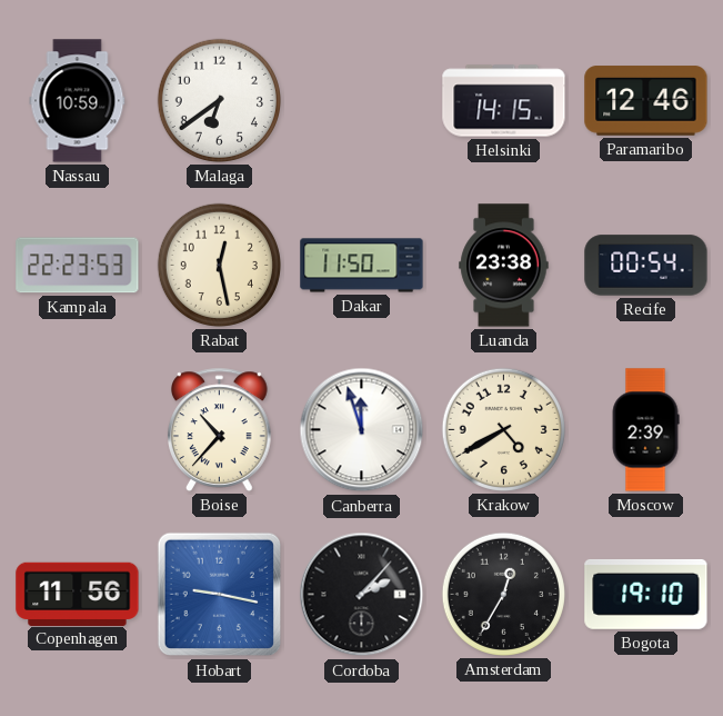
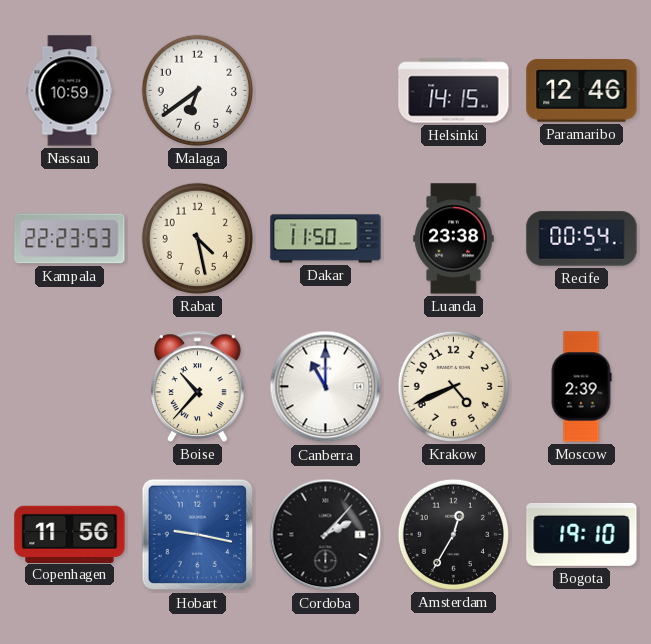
Rabat: 12:28 -> 4:28
Canberra: 11:57 -> 11:00
Krakow: 4:40 -> 4:41
